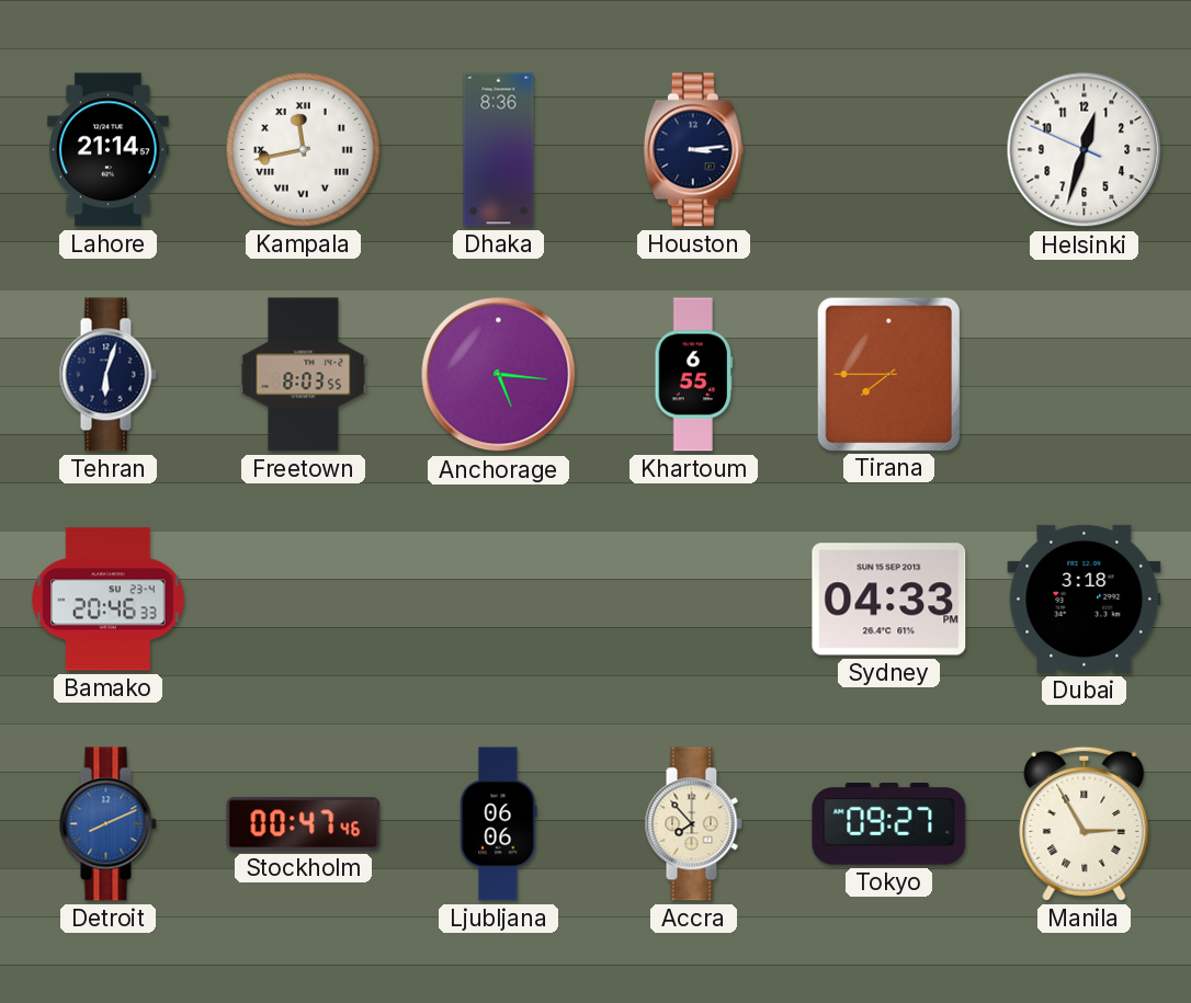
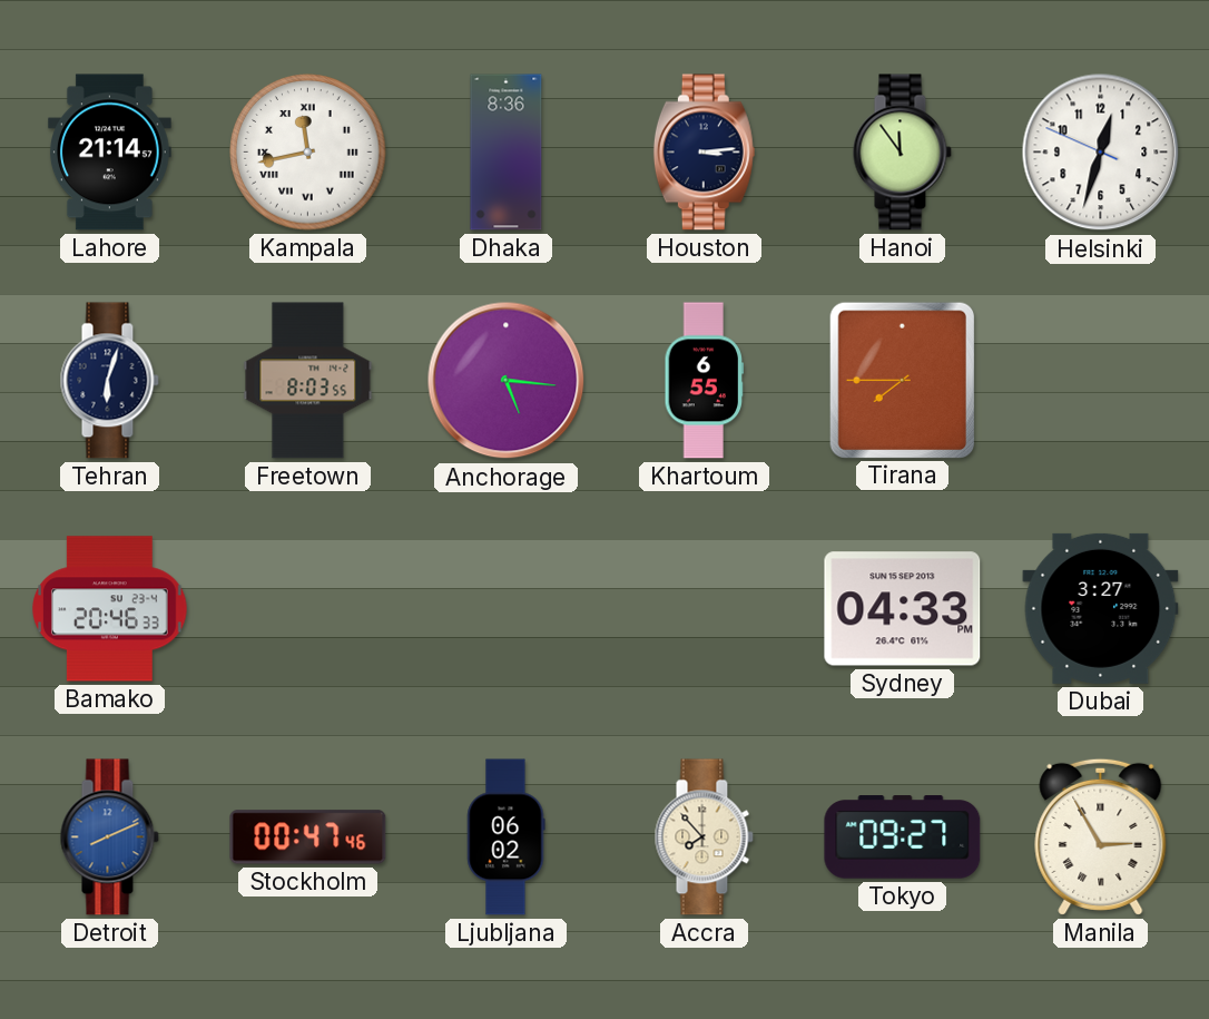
Hanoi: none -> 11:54
Dubai: 3:18 -> 3:27
Ljubljana: 06:06 -> 06:02
